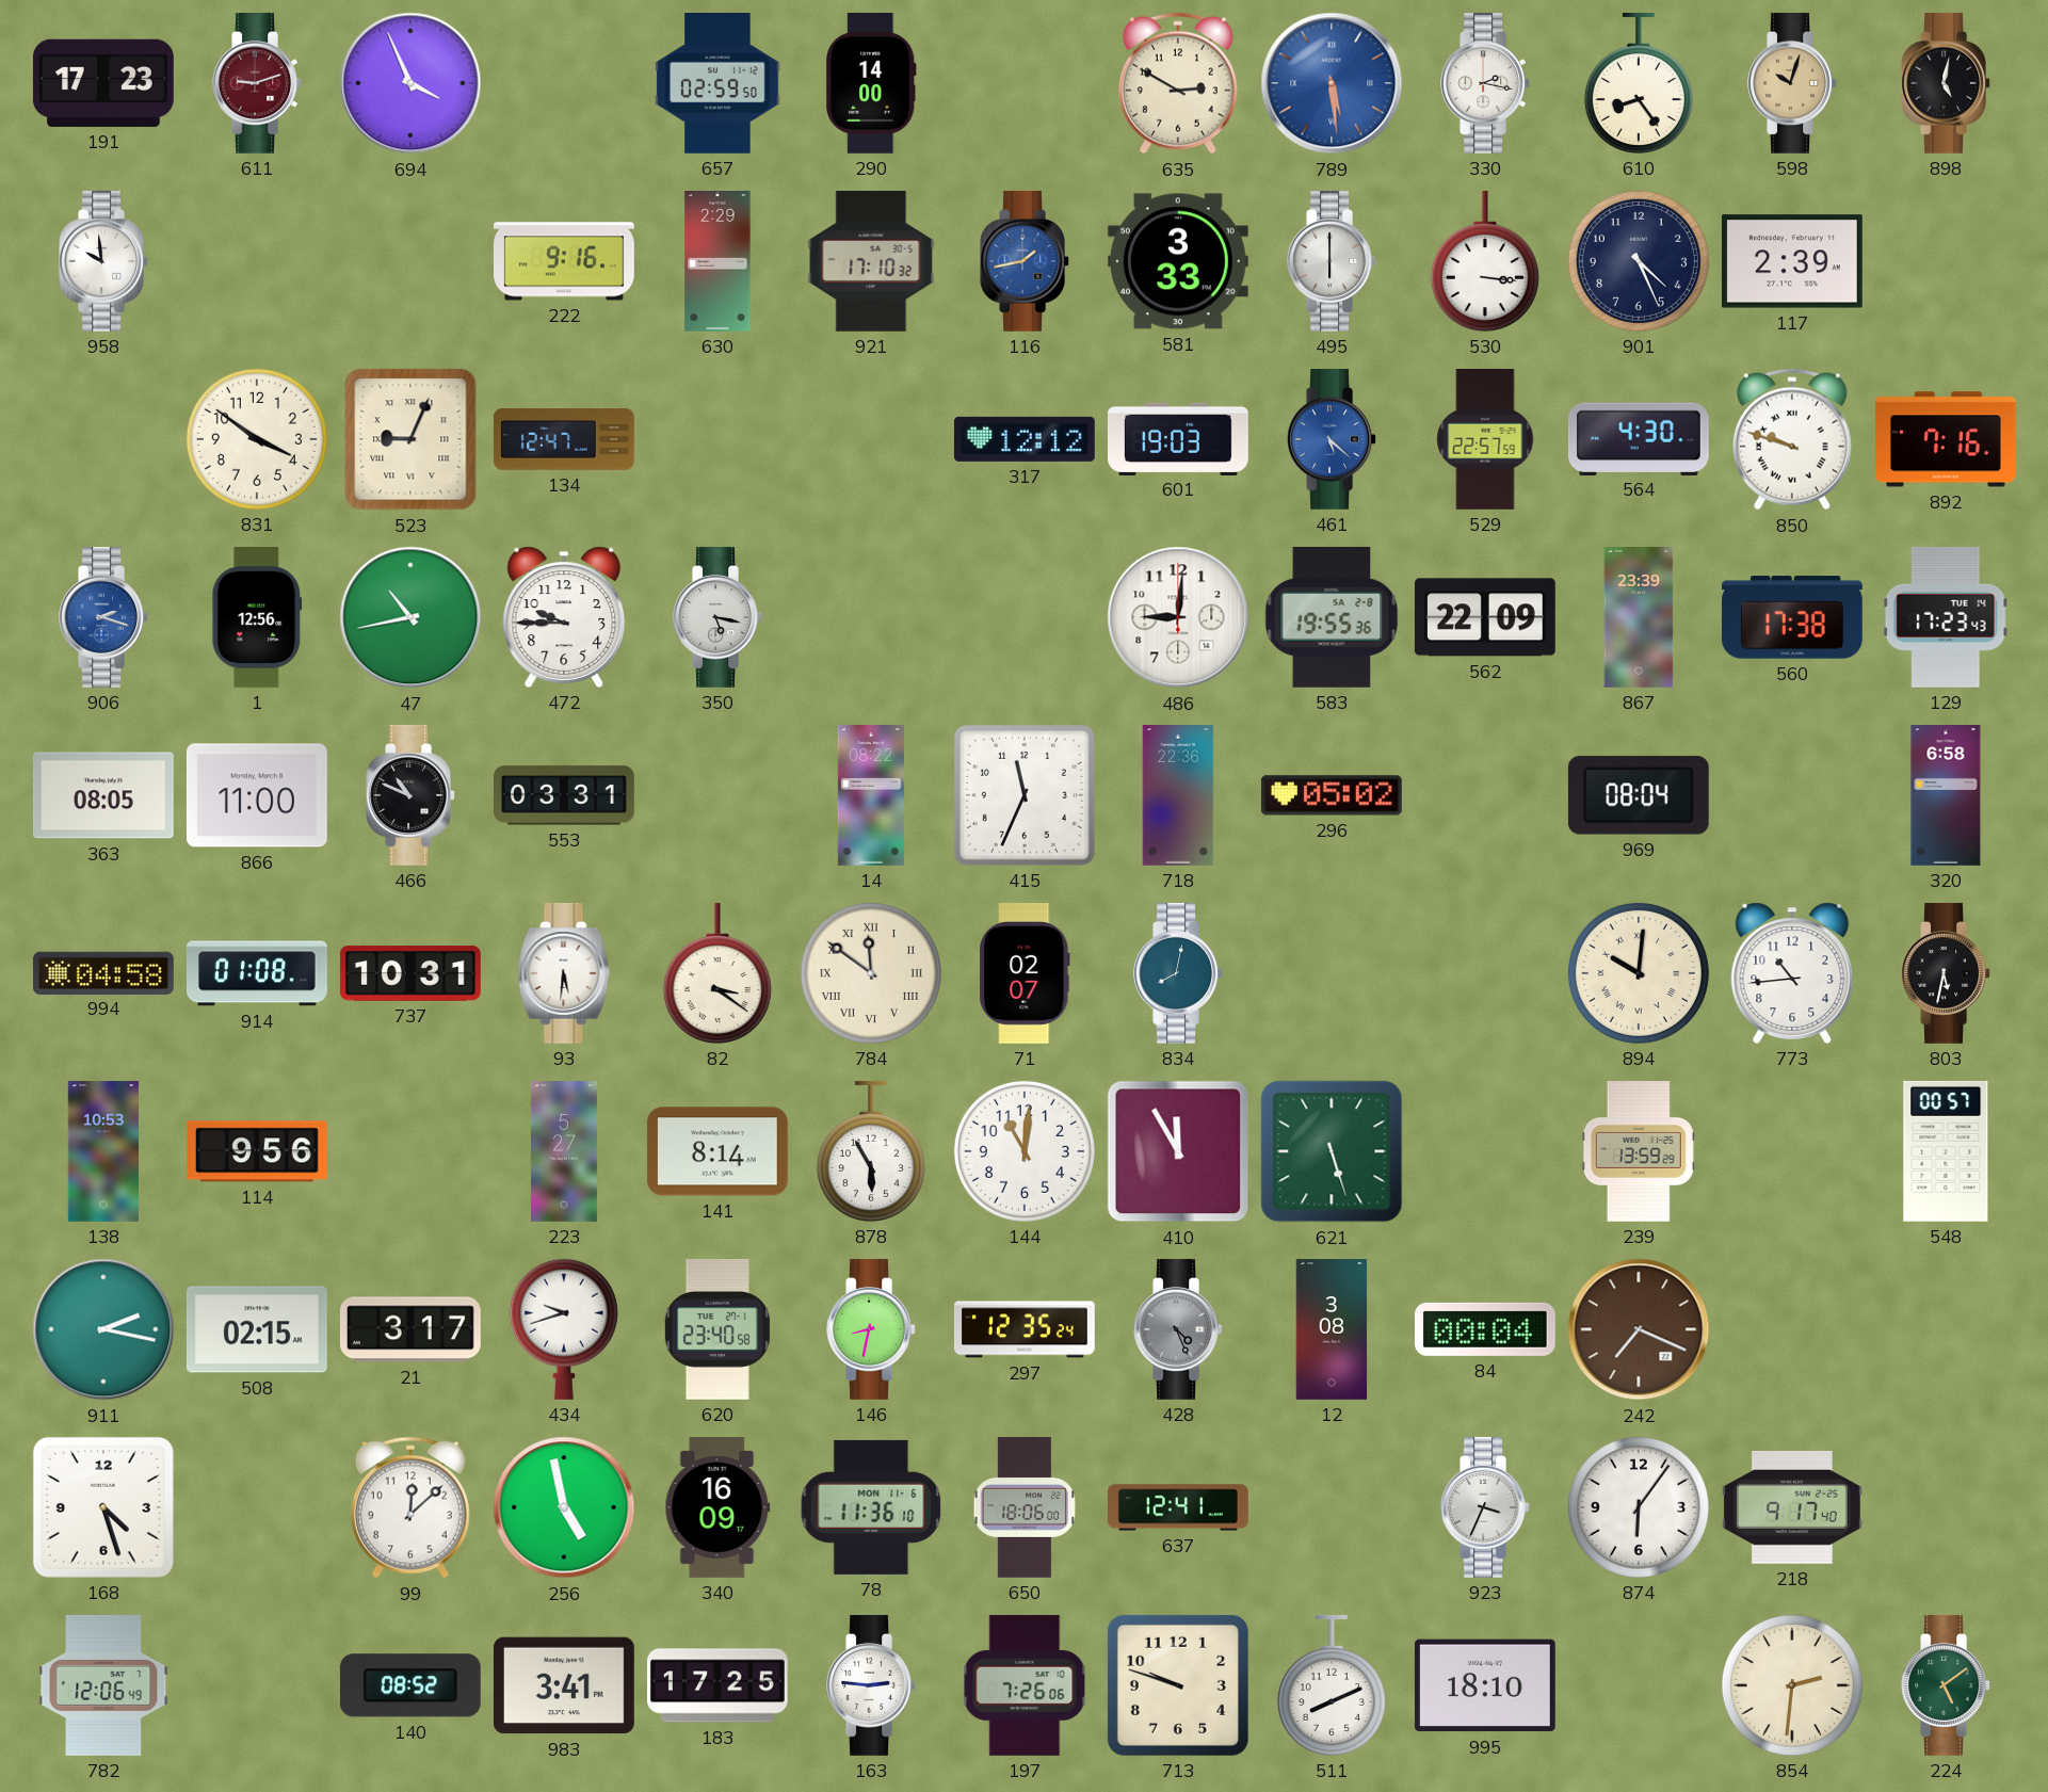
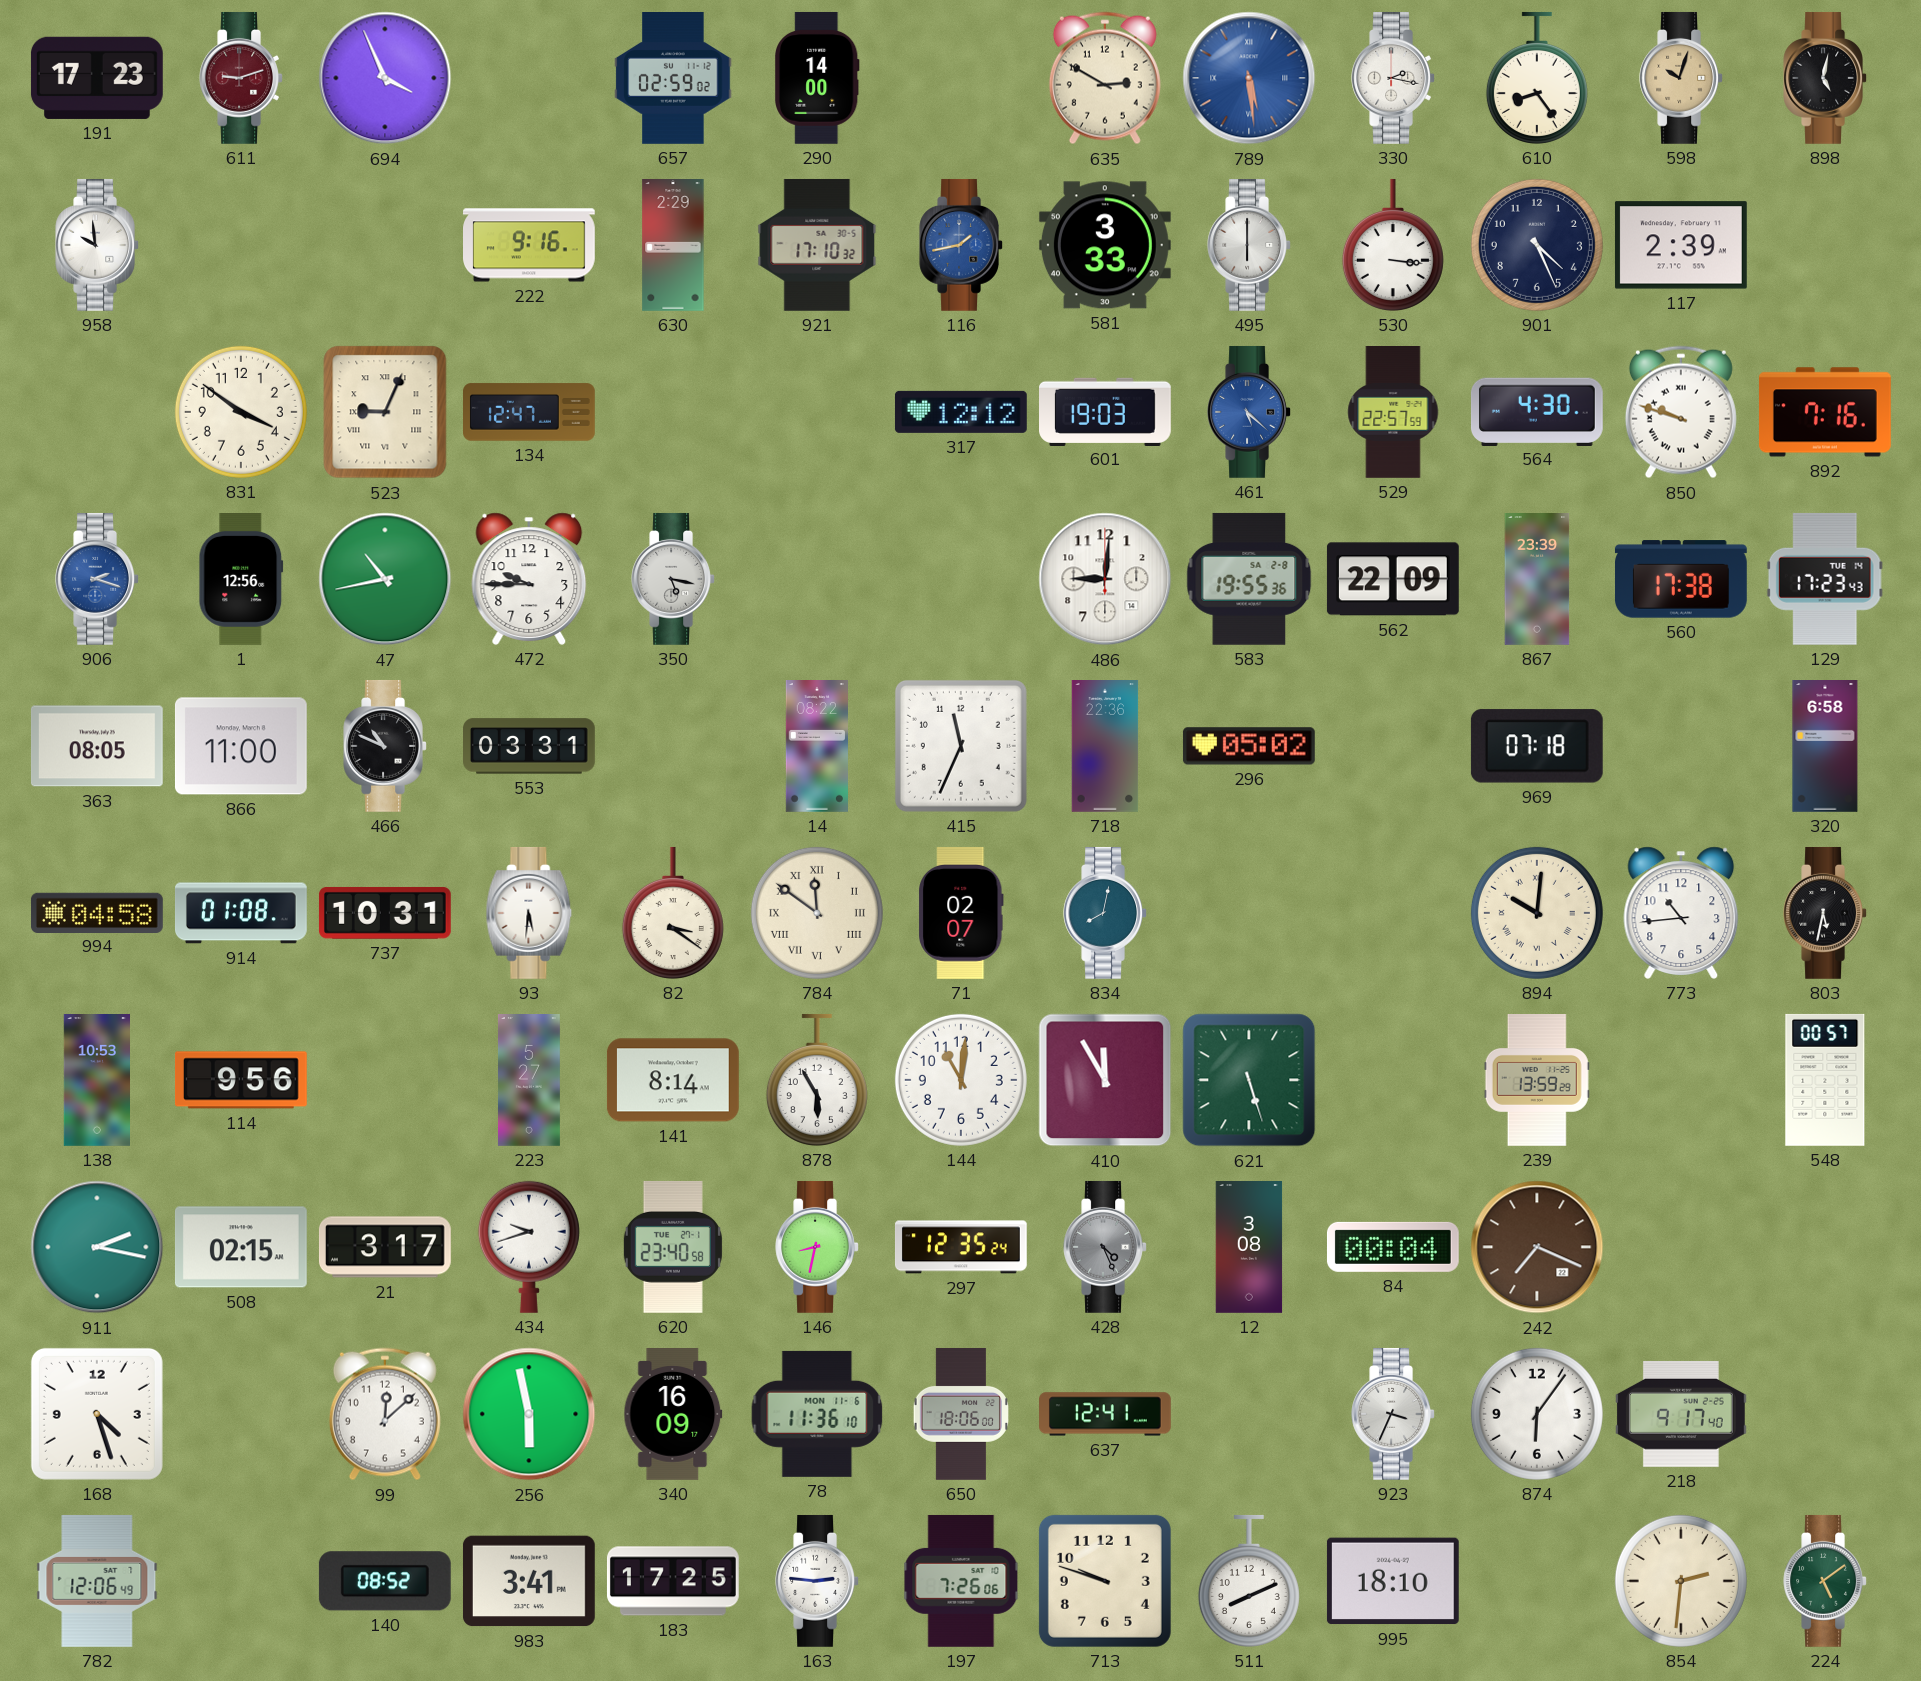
657: 02:59:50 -> 02:59:02
969: 08:04 -> 07:18
256: 4:58 -> 5:58
